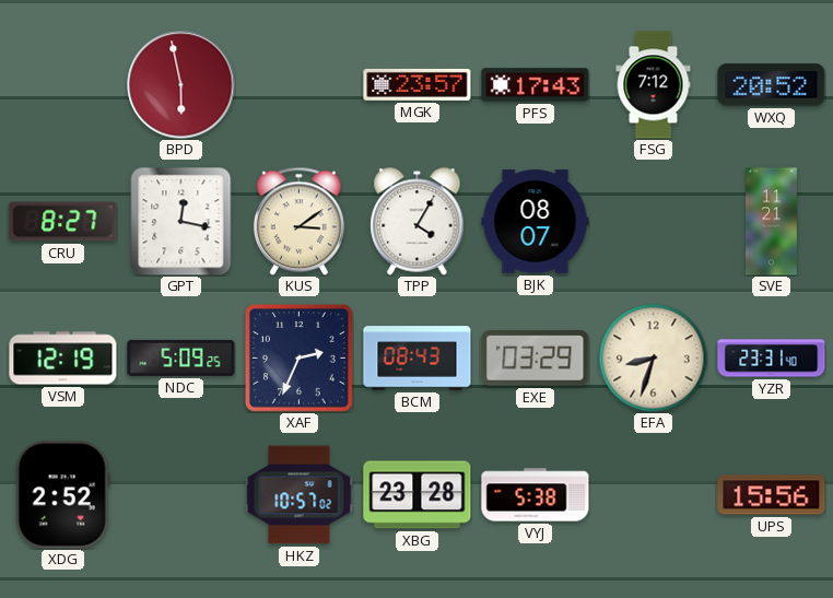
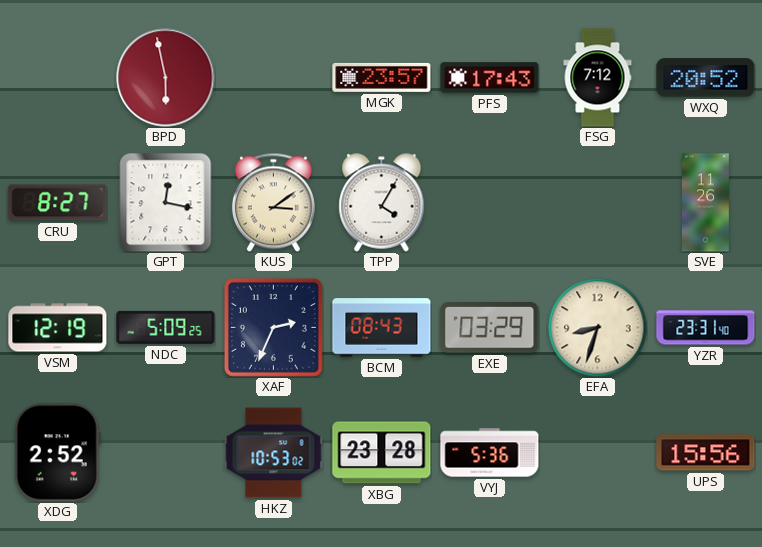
BJK: 08:07 -> none
SVE: 11:21 -> 11:26
HKZ: 10:57 -> 10:53
VYJ: 5:38 -> 5:36
